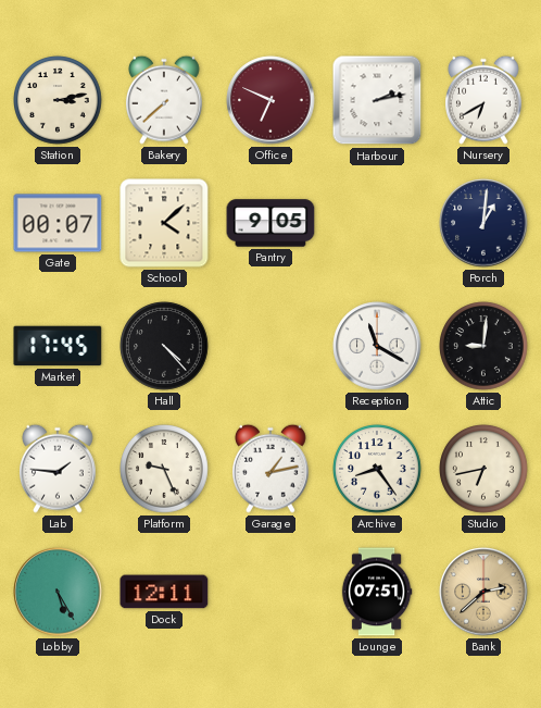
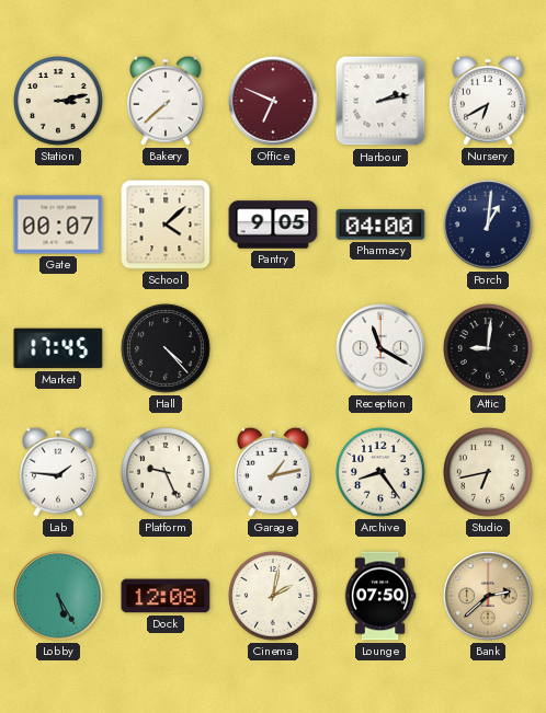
Pharmacy: none -> 04:00
Dock: 12:11 -> 12:08
Cinema: none -> 2:02
Lounge: 07:51 -> 07:50
